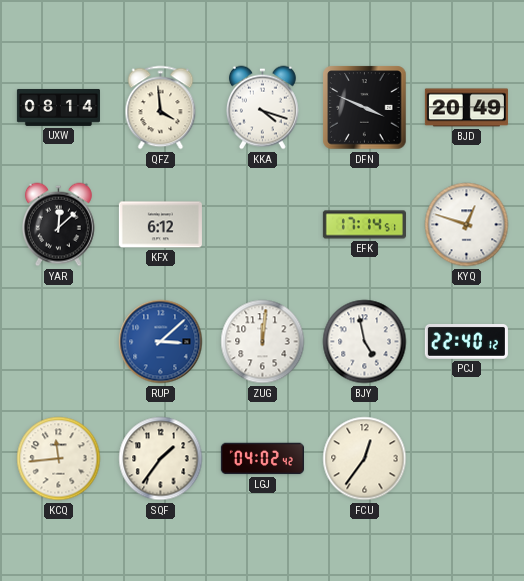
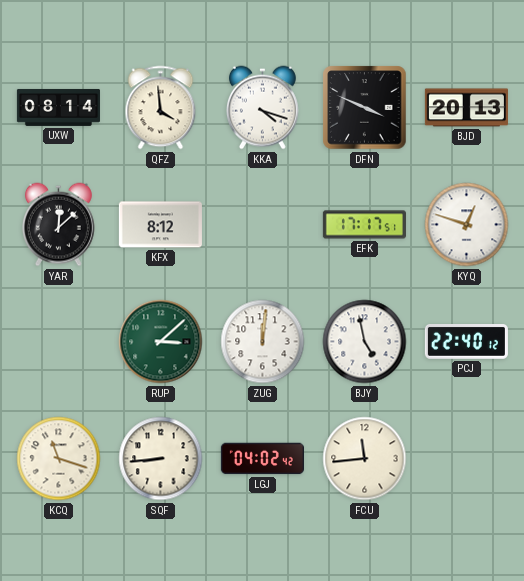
BJD: 20:49 -> 20:13
KFX: 6:12 -> 8:12
EFK: 17:14 -> 17:17
RUP dial: blue -> green
KCQ: 11:44 -> 11:18
SQF: 1:36 -> 8:44
FCU: 12:36 -> 11:44
